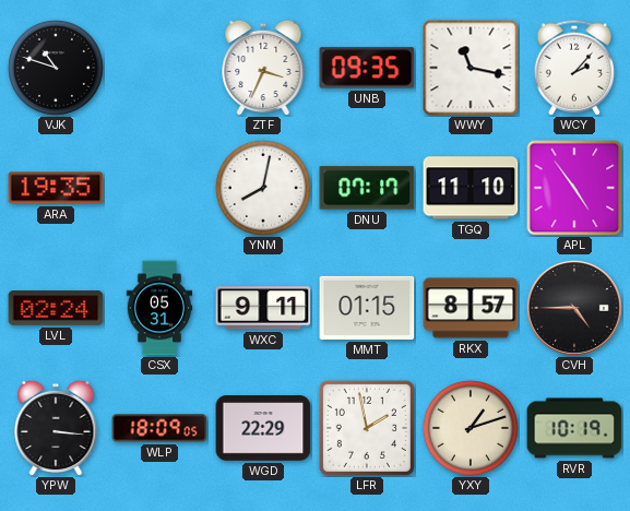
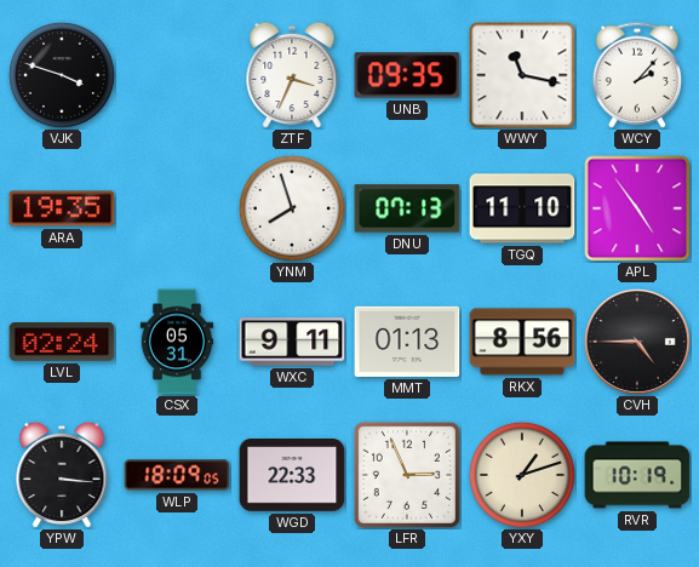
VJK: 10:48 -> 3:48
YNM: 8:02 -> 7:57
DNU: 07:17 -> 07:13
MMT: 01:15 -> 01:13
RKX: 8:57 -> 8:56
WGD: 22:29 -> 22:33
LFR: 1:58 -> 2:56
